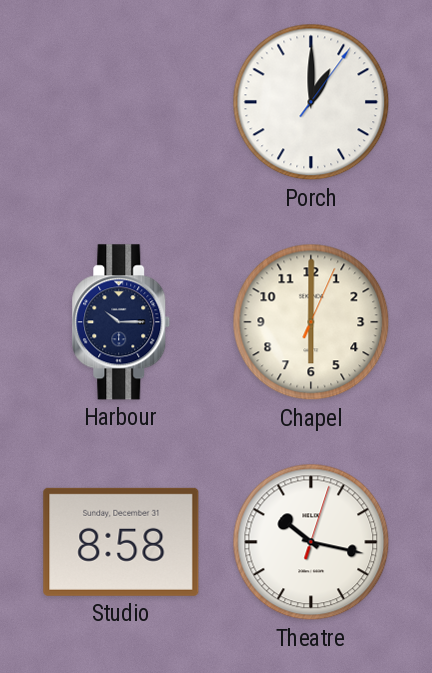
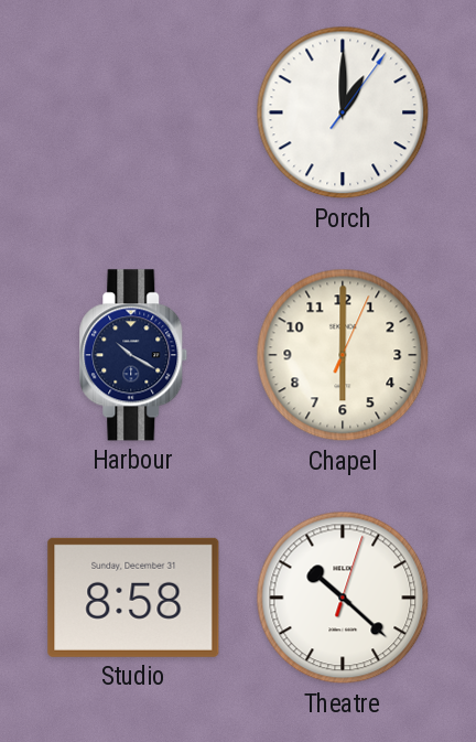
Harbour: 10:15 -> 10:20
Theatre: 10:17 -> 10:22
